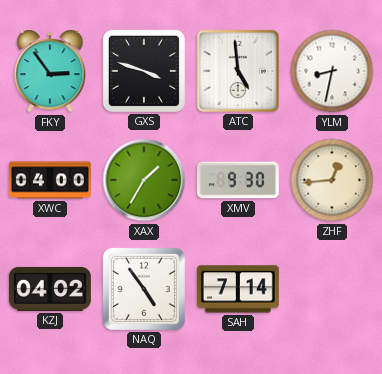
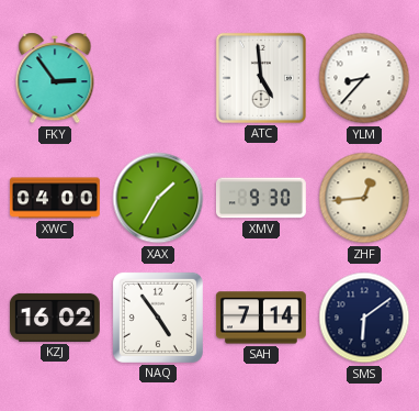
GXS: 3:48 -> none
YLM: 8:32 -> 8:37
KZJ: 04:02 -> 16:02
SMS: none -> 6:09
